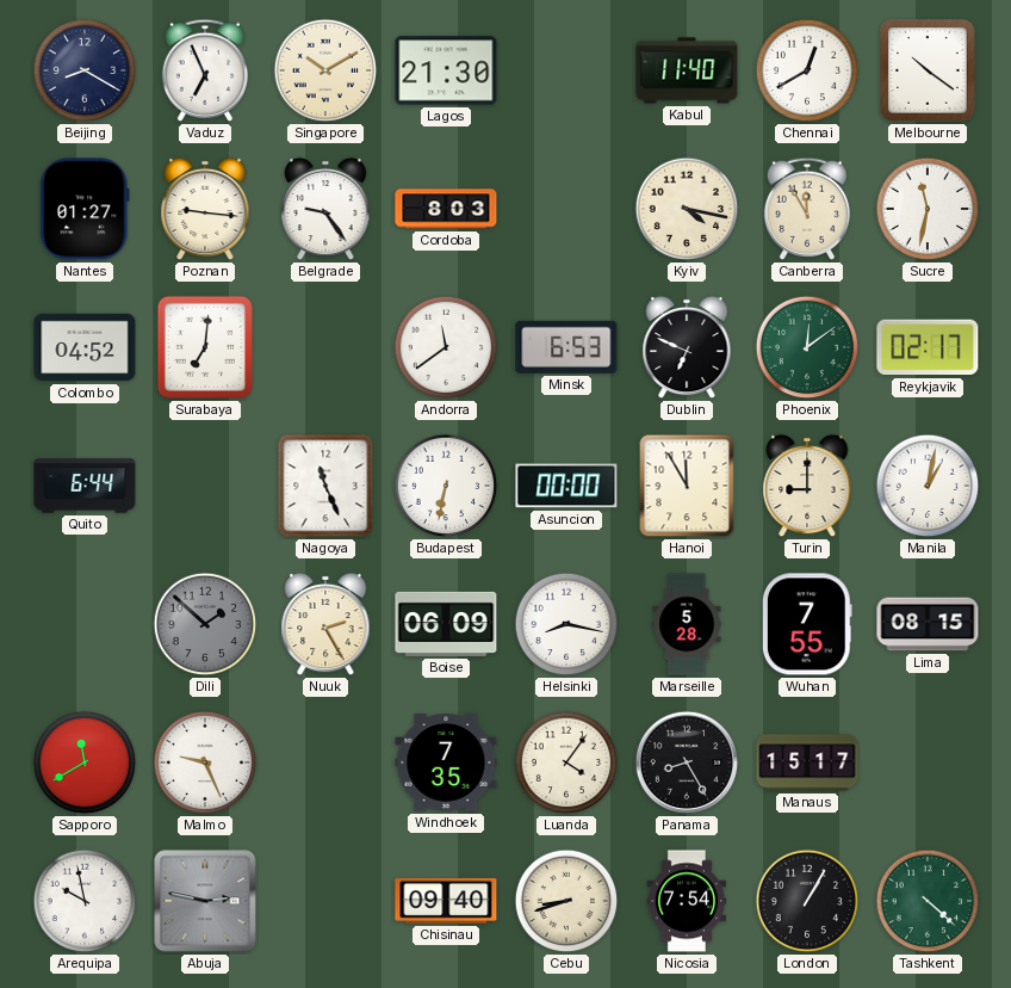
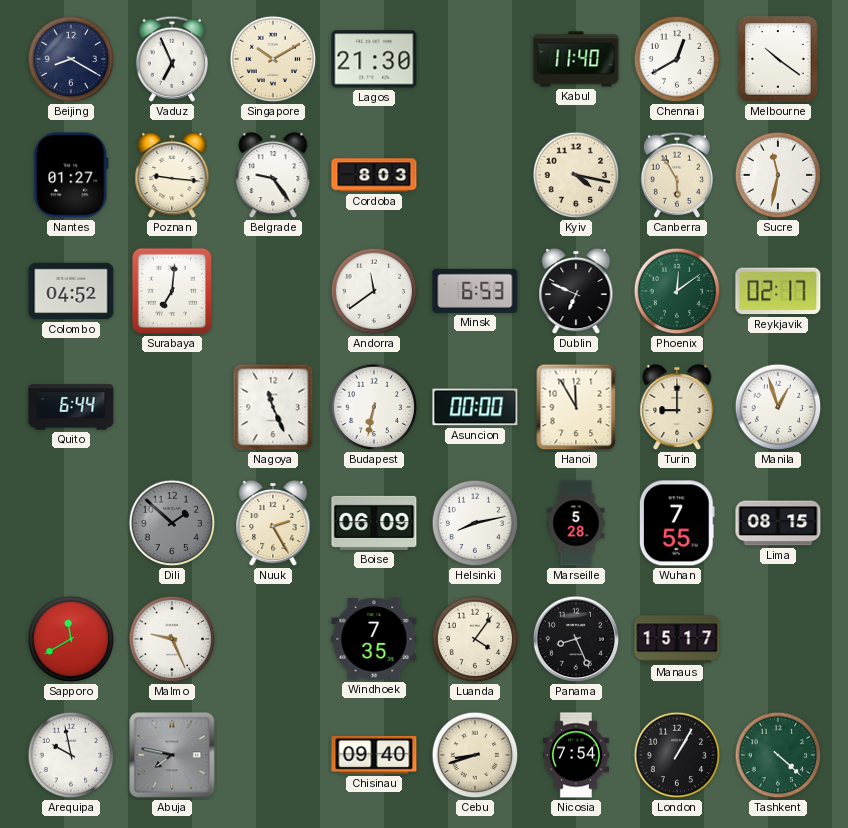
Canberra: 11:55 -> 5:55
Manila: 1:02 -> 12:57
Helsinki: 8:17 -> 8:13
Panama: 8:25 -> 8:26
Abuja: 2:47 -> 7:47
